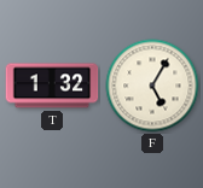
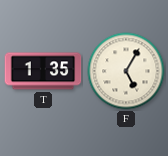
T: 1:32 -> 1:35
